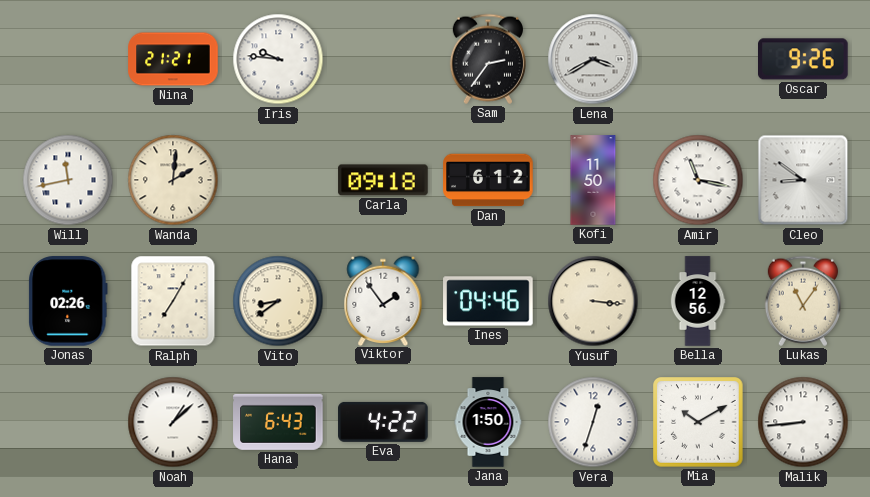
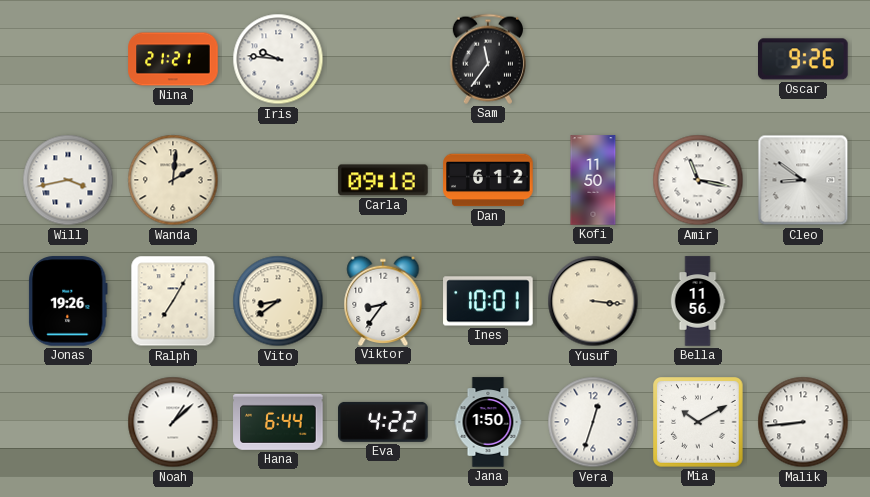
Sam: 2:36 -> 11:36
Lena: 3:40 -> none
Will: 11:43 -> 3:43
Jonas: 02:26 -> 19:26
Viktor: 1:54 -> 8:36
Ines: 04:46 -> 10:01
Bella: 12:56 -> 11:56
Lukas: 11:06 -> none
Hana: 6:43 -> 6:44
